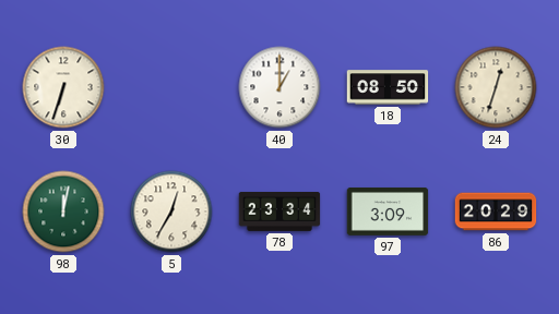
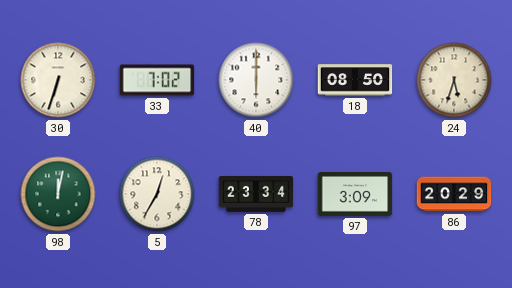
33: none -> 7:02
40: 1:00 -> 6:00
24: 12:33 -> 5:33
